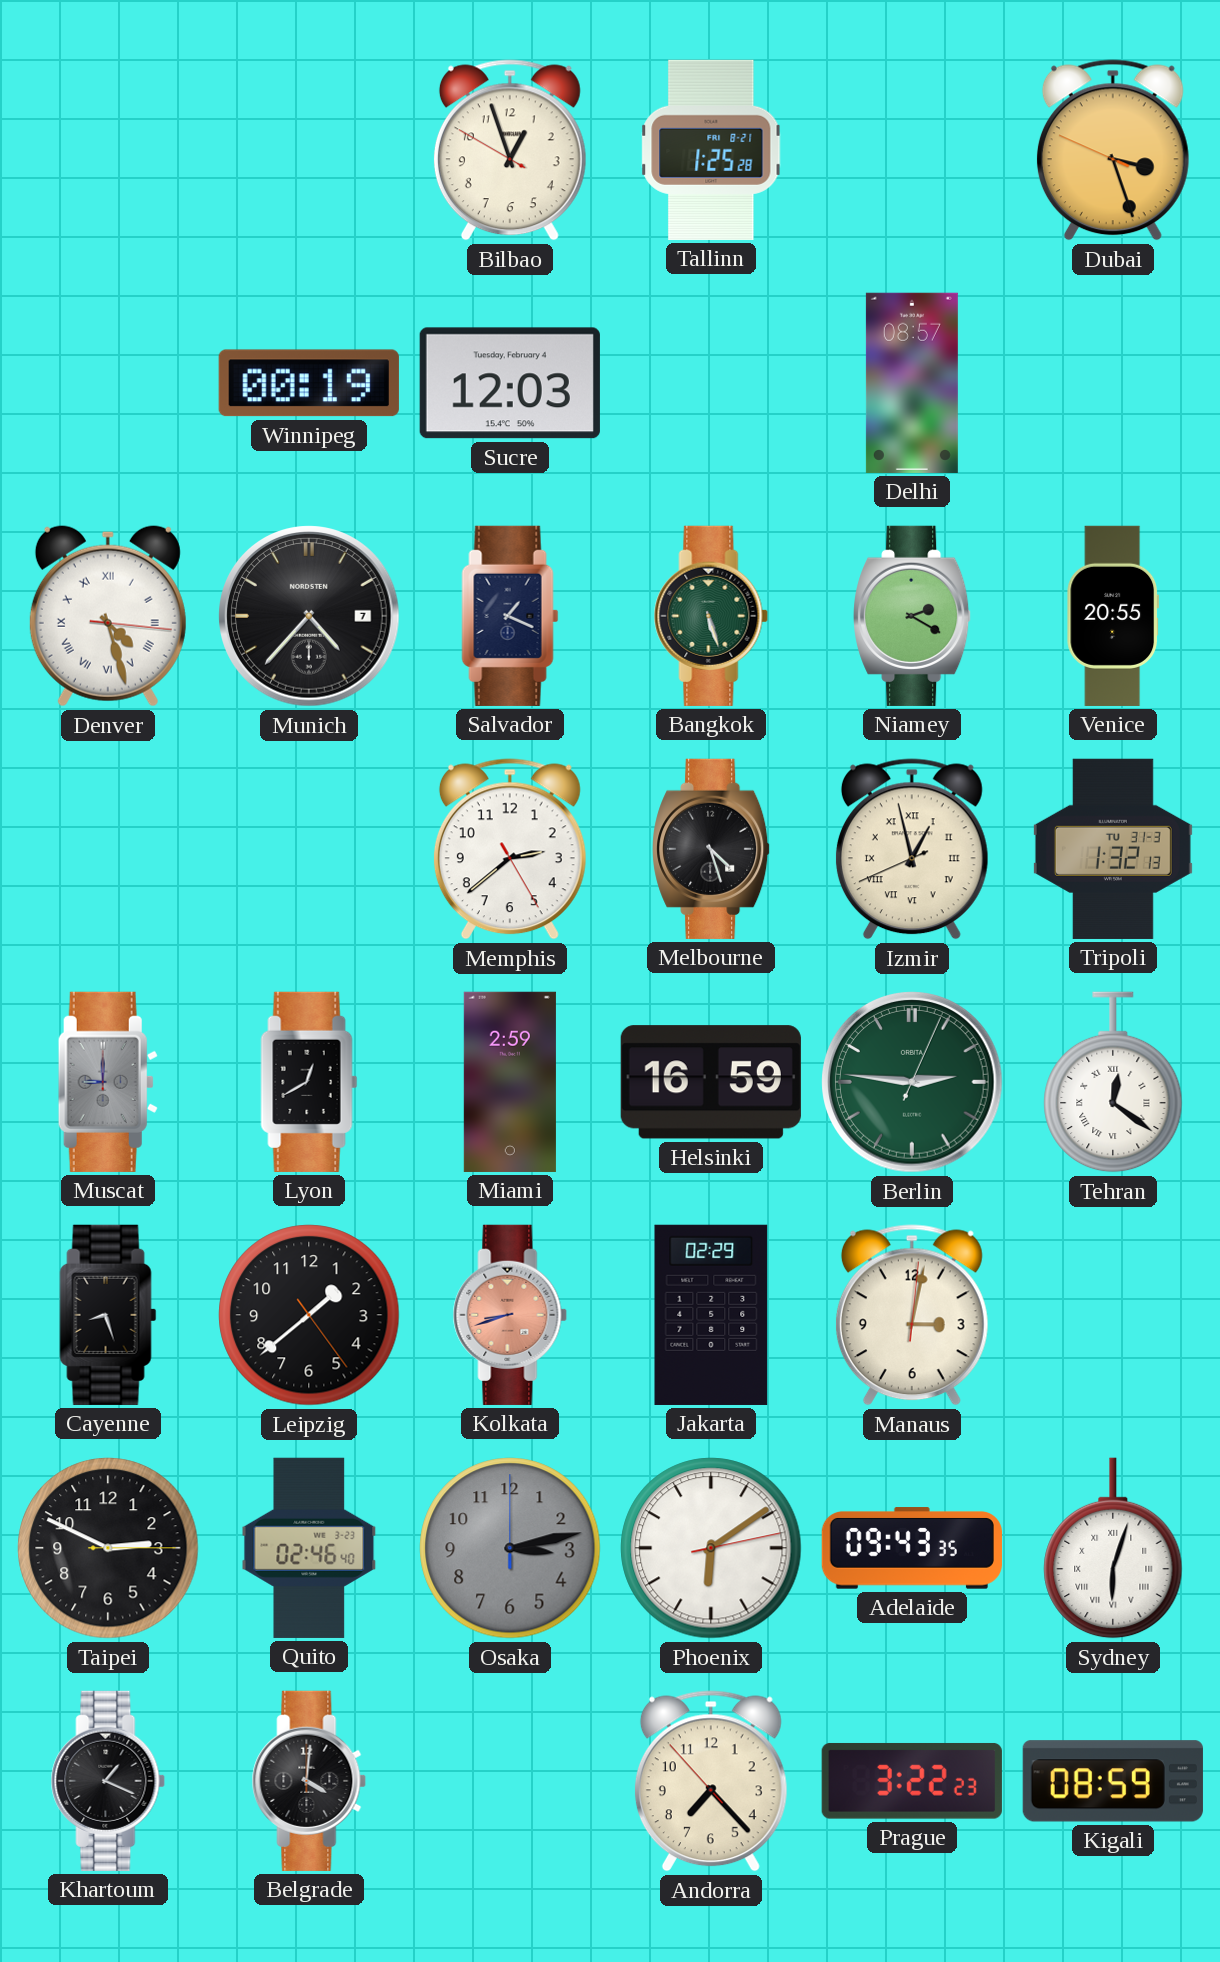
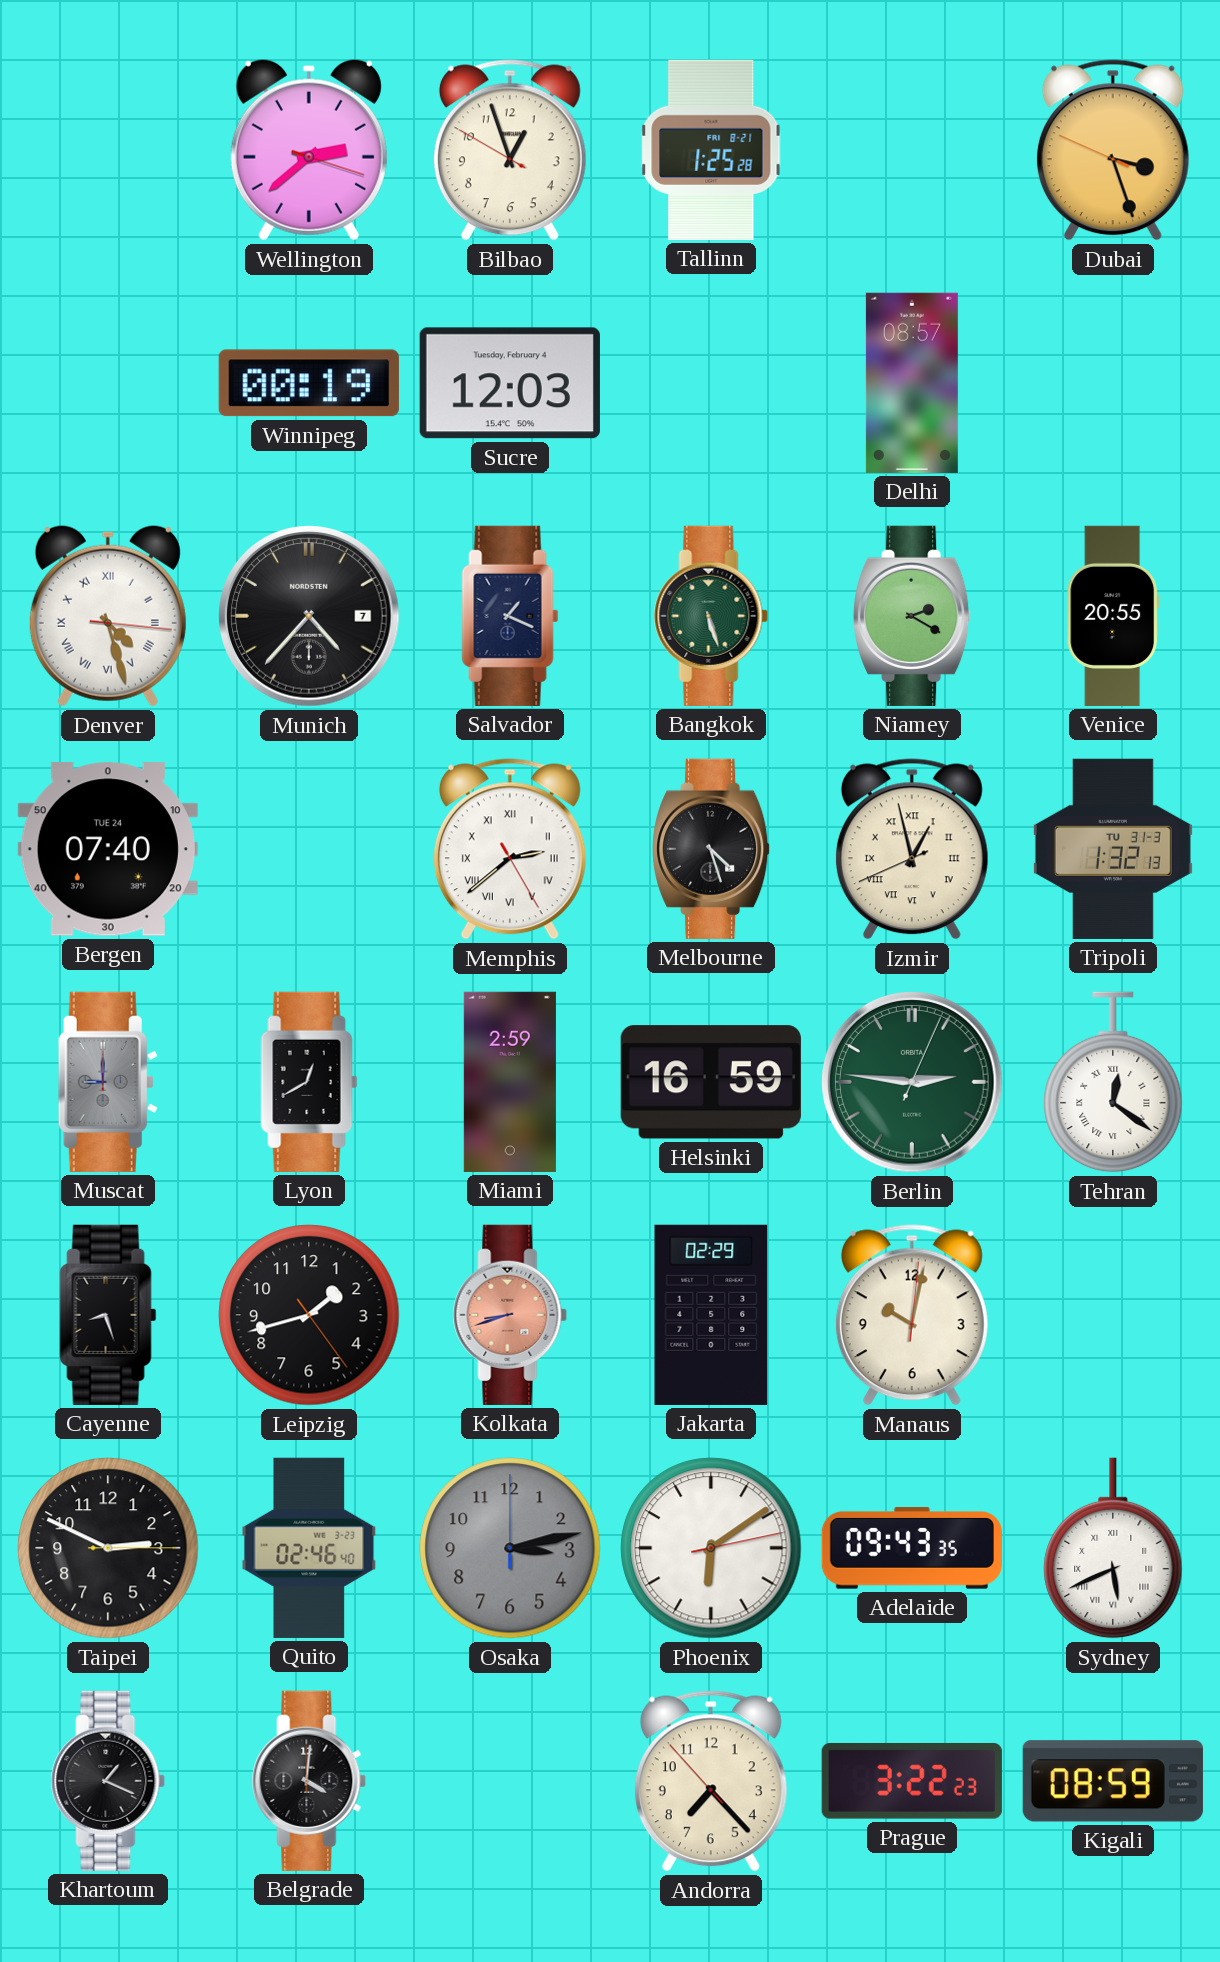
Wellington: none -> 2:38
Bergen: none -> 07:40
Memphis numerals: Arabic -> Roman
Leipzig: 1:38 -> 1:42
Manaus: 3:02 -> 10:02
Sydney: 6:03 -> 5:41
